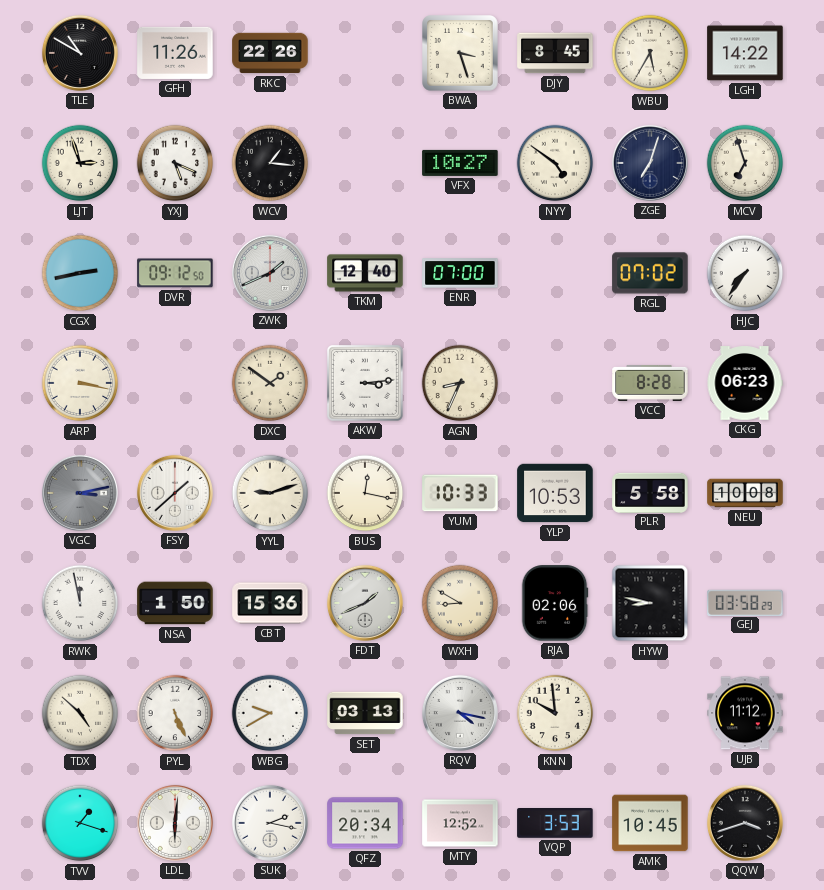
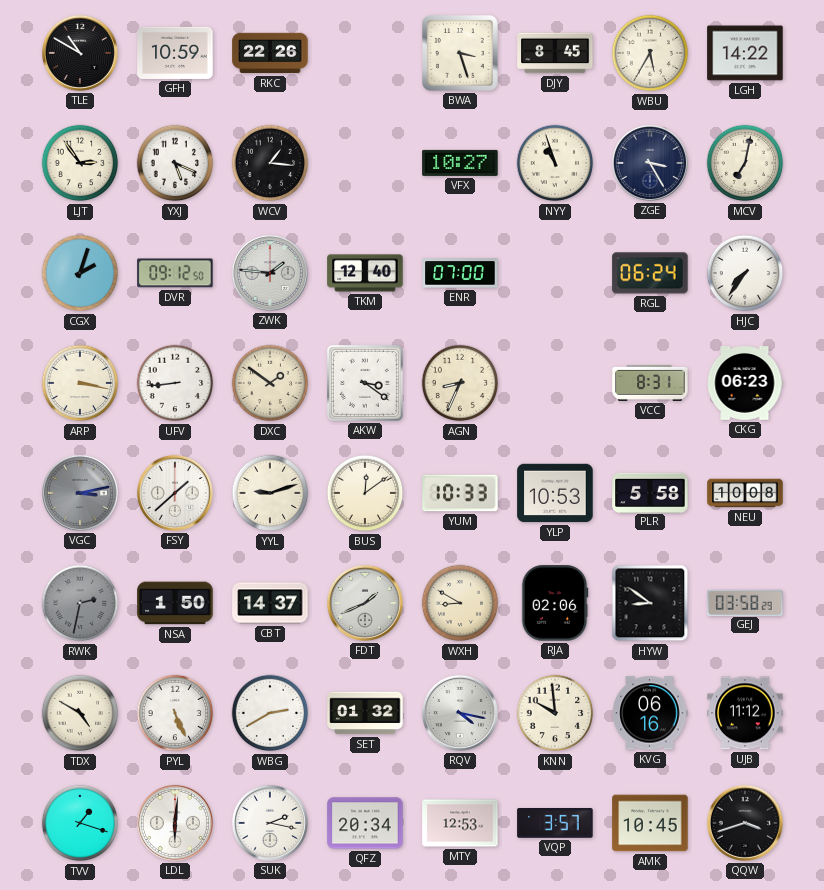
GFH: 11:26 -> 10:59
LJT: 2:57 -> 2:54
NYY: 4:51 -> 10:57
ZGE: 7:03 -> 3:25
MCV: 6:57 -> 7:02
CGX: 2:43 -> 2:03
ZWK: 1:41 -> 1:46
RGL: 07:02 -> 06:24
UFV: none -> 8:44
AKW: 3:14 -> 3:21
VCC: 8:28 -> 8:31
BUS: 12:17 -> 12:09
RWK: 11:58 -> 2:32
RWK dial: white -> grey
CBT: 15:36 -> 14:37
HYW: 8:47 -> 8:51
TDX: 4:52 -> 4:50
WBG: 9:40 -> 2:40
SET: 03:13 -> 01:32
KVG: none -> 06:16
MTY: 12:52 -> 12:53
VQP: 3:53 -> 3:57
